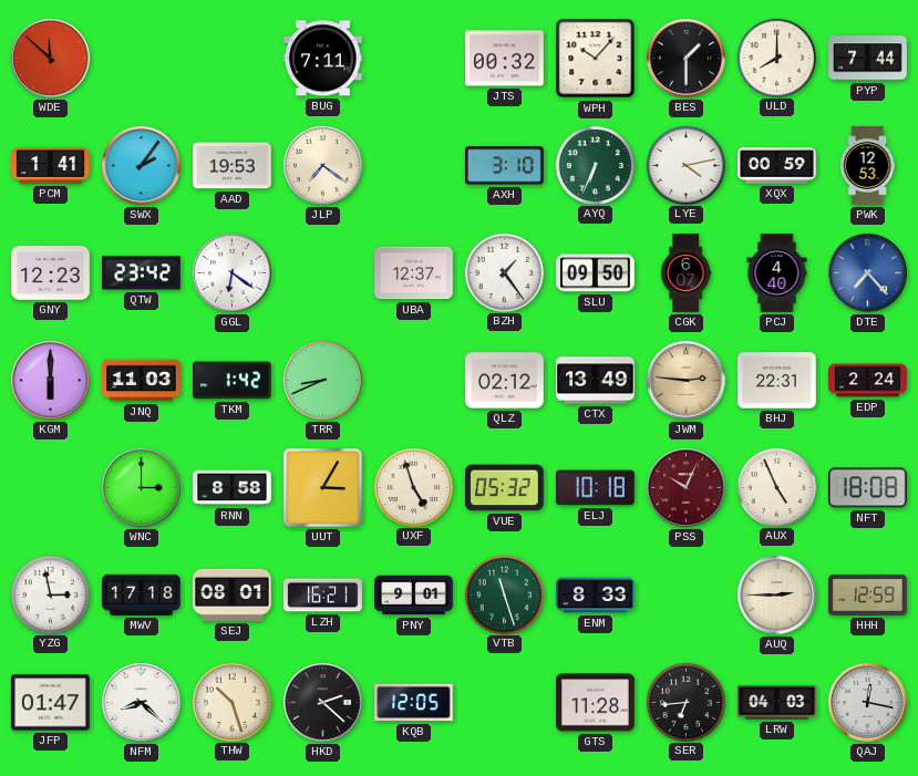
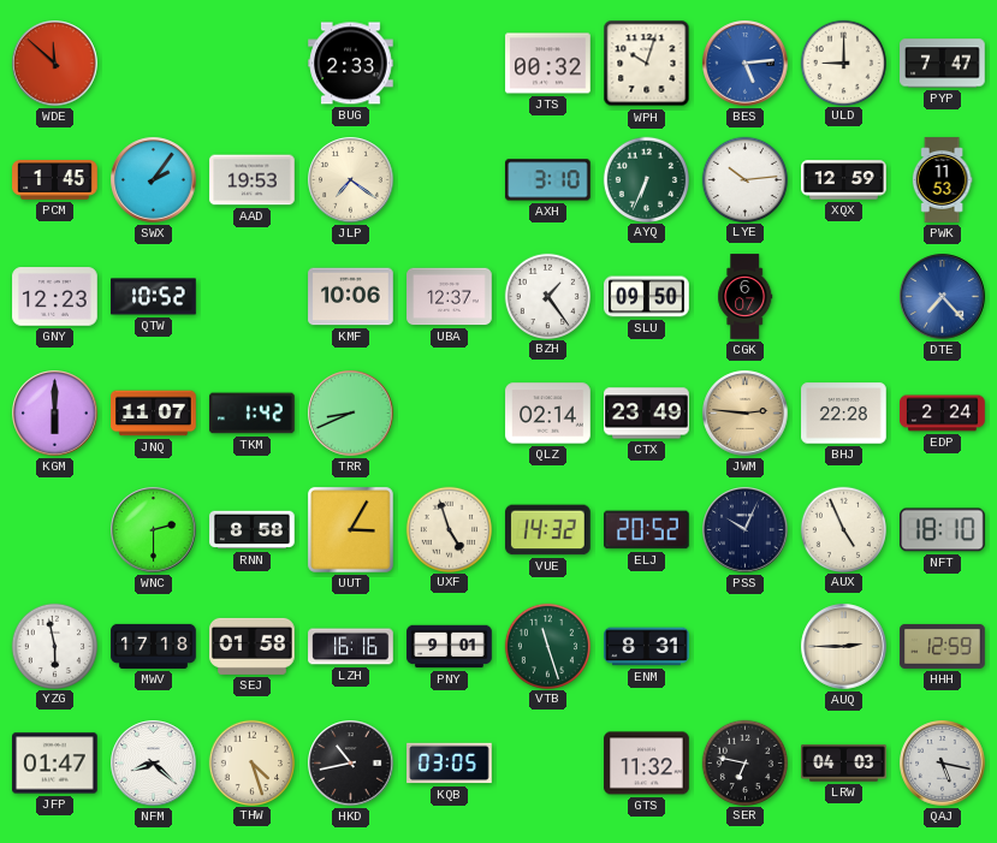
BUG: 7:11 -> 2:33
WPH: 10:07 -> 10:03
BES: 1:30 -> 5:14
BES dial: black -> blue
ULD: 8:00 -> 9:00
PYP: 7:44 -> 7:47
PCM: 1:41 -> 1:45
LYE: 4:13 -> 10:14
XQX: 00:59 -> 12:59
PWK: 12:53 -> 11:53
QTW: 23:42 -> 10:52
GGL: 6:21 -> none
KMF: none -> 10:06
PCJ: 4:40 -> none
JNQ: 11:03 -> 11:07
QLZ: 02:12 -> 02:14
CTX: 13:49 -> 23:49
BHJ: 22:31 -> 22:28
WNC: 3:00 -> 2:30
VUE: 05:32 -> 14:32
ELJ: 10:18 -> 20:52
PSS dial: burgundy -> navy
NFT: 18:08 -> 18:10
YZG: 2:58 -> 5:58
SEJ: 08:01 -> 01:58
LZH: 16:21 -> 16:16
ENM: 8:33 -> 8:31
THW: 10:27 -> 4:27
HKD: 2:22 -> 10:43
KQB: 12:05 -> 03:05
GTS: 11:28 -> 11:32
SER: 6:44 -> 6:47
QAJ: 12:17 -> 5:17
